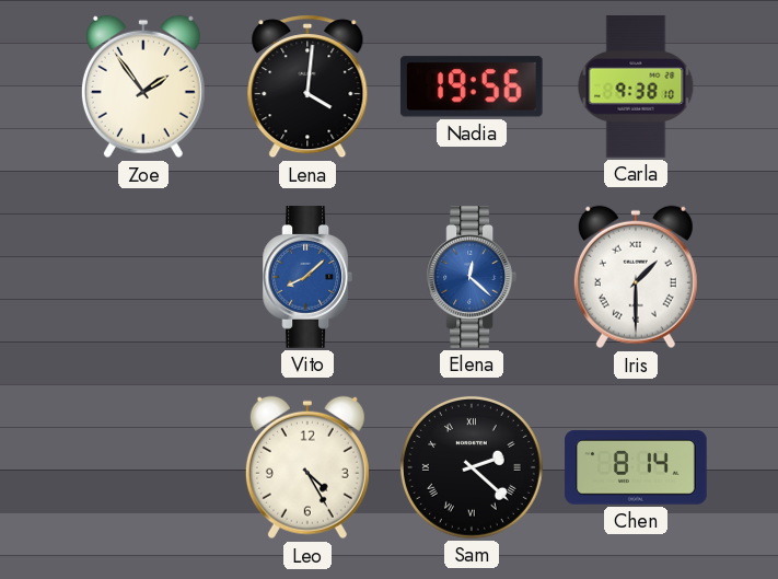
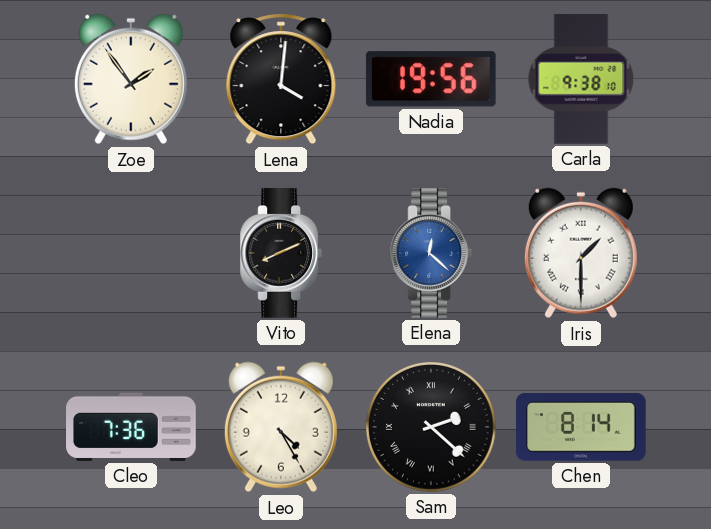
Vito: 8:08 -> 8:11
Vito dial: blue -> black
Cleo: none -> 7:36
